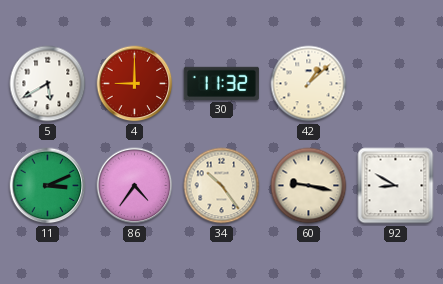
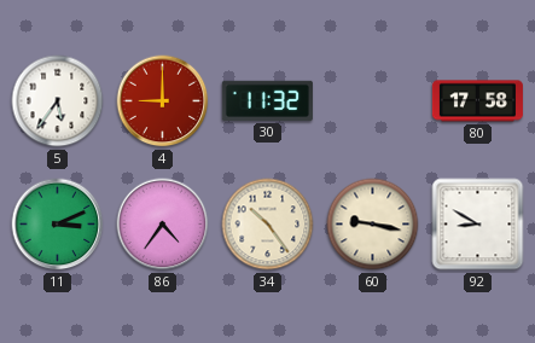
5: 5:40 -> 5:36
42: 1:08 -> none
80: none -> 17:58
